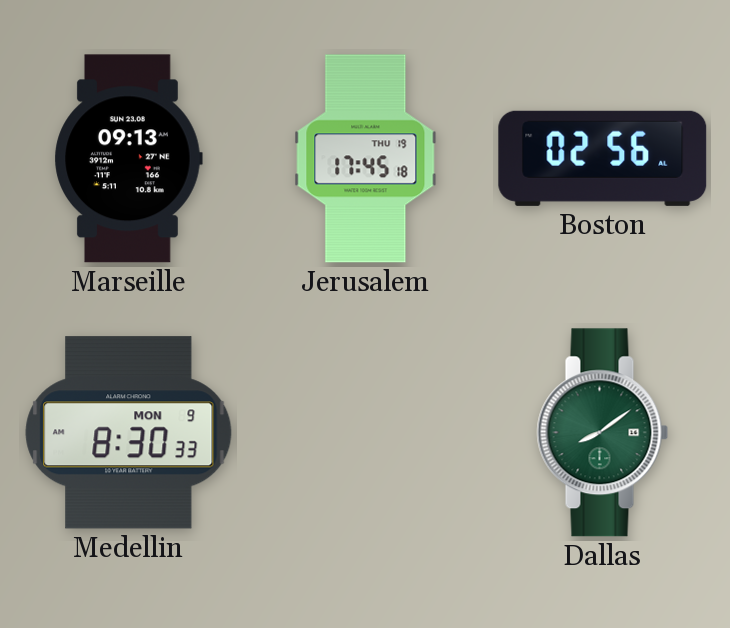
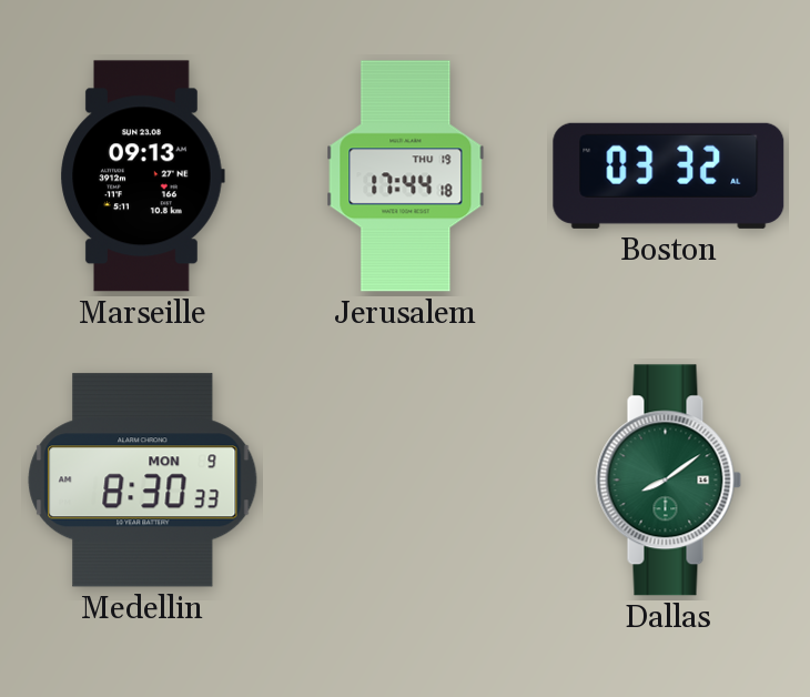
Jerusalem: 17:45 -> 17:44
Boston: 02:56 -> 03:32
